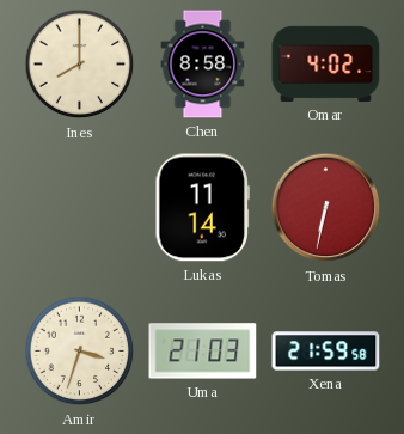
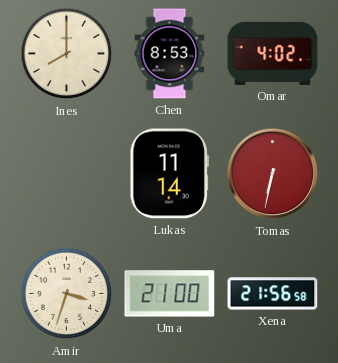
Chen: 8:58 -> 8:53
Uma: 21:03 -> 21:00
Xena: 21:59 -> 21:56
